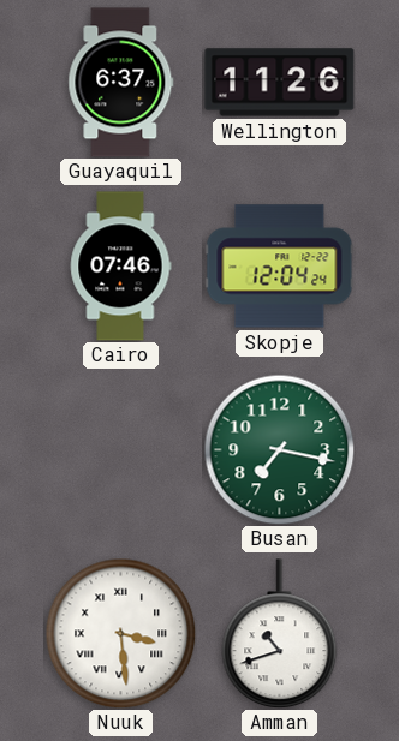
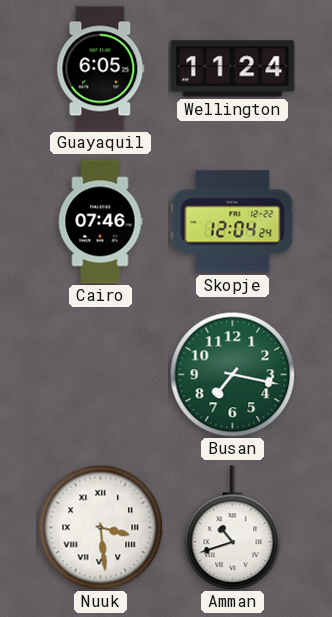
Guayaquil: 6:37 -> 6:05
Wellington: 11:26 -> 11:24
